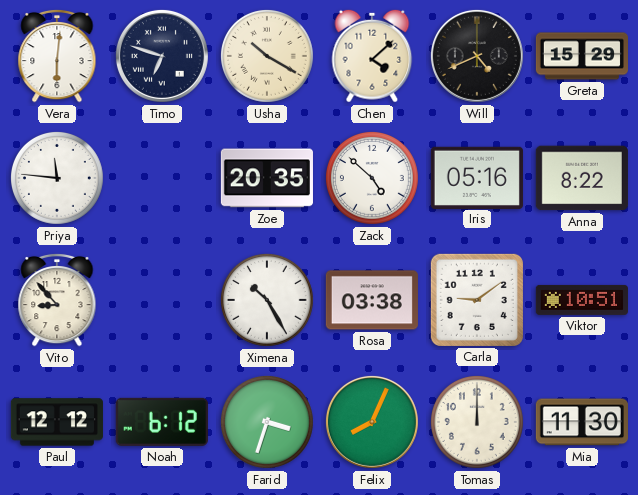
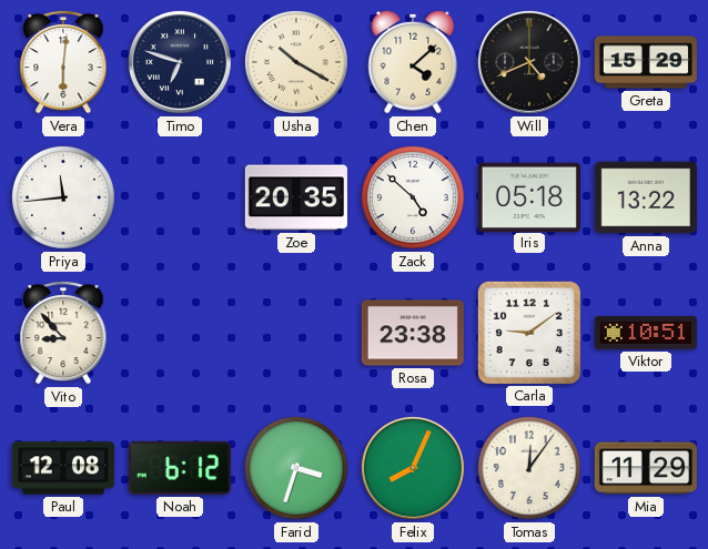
Priya: 11:46 -> 11:44
Iris: 05:16 -> 05:18
Anna: 8:22 -> 13:22
Ximena: 10:25 -> none
Rosa: 03:38 -> 23:38
Paul: 12:12 -> 12:08
Tomas: 12:00 -> 12:06
Mia: 11:30 -> 11:29
